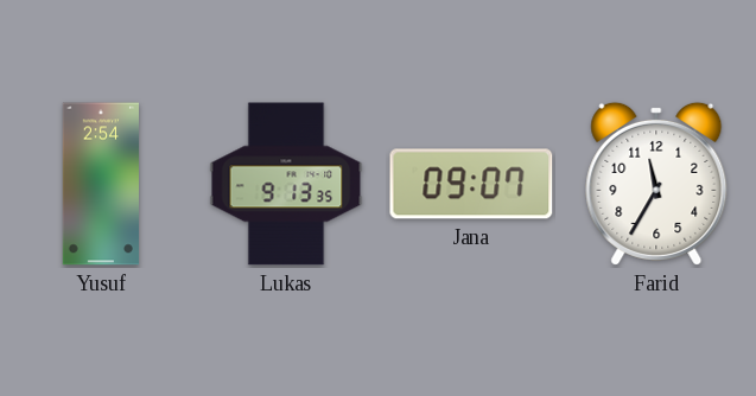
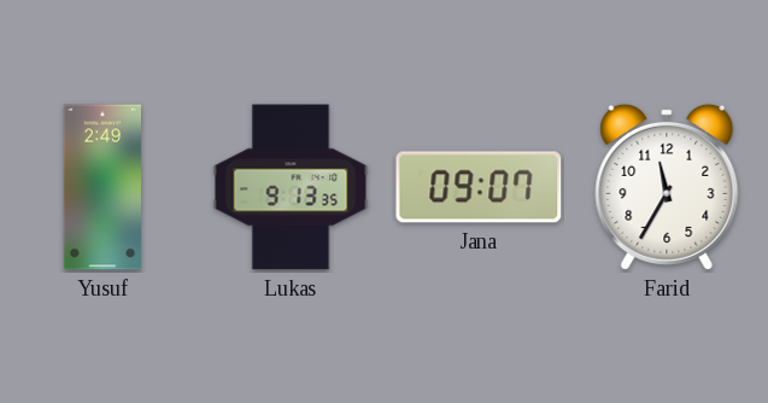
Yusuf: 2:54 -> 2:49
